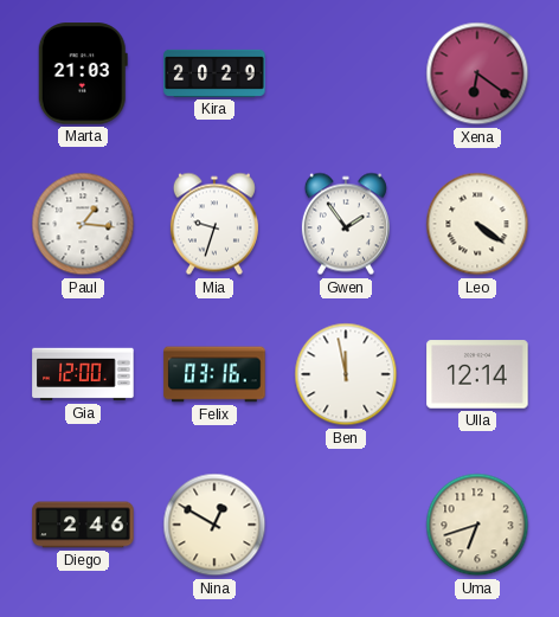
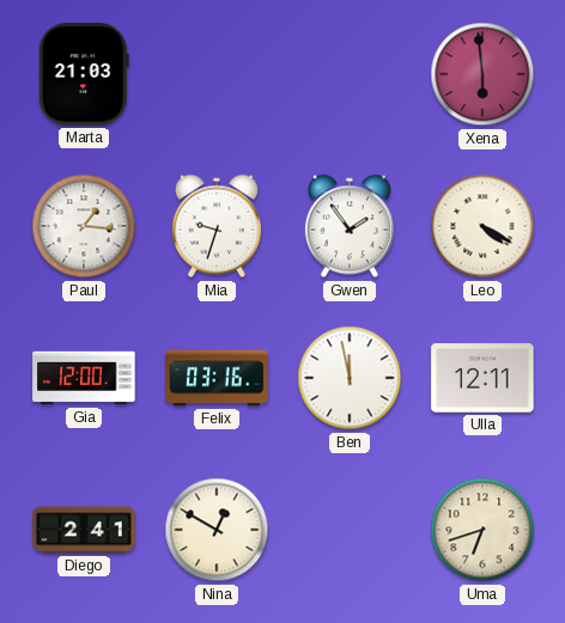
Kira: 20:29 -> none
Xena: 6:21 -> 5:59
Leo: 4:21 -> 4:20
Ulla: 12:14 -> 12:11
Diego: 2:46 -> 2:41
